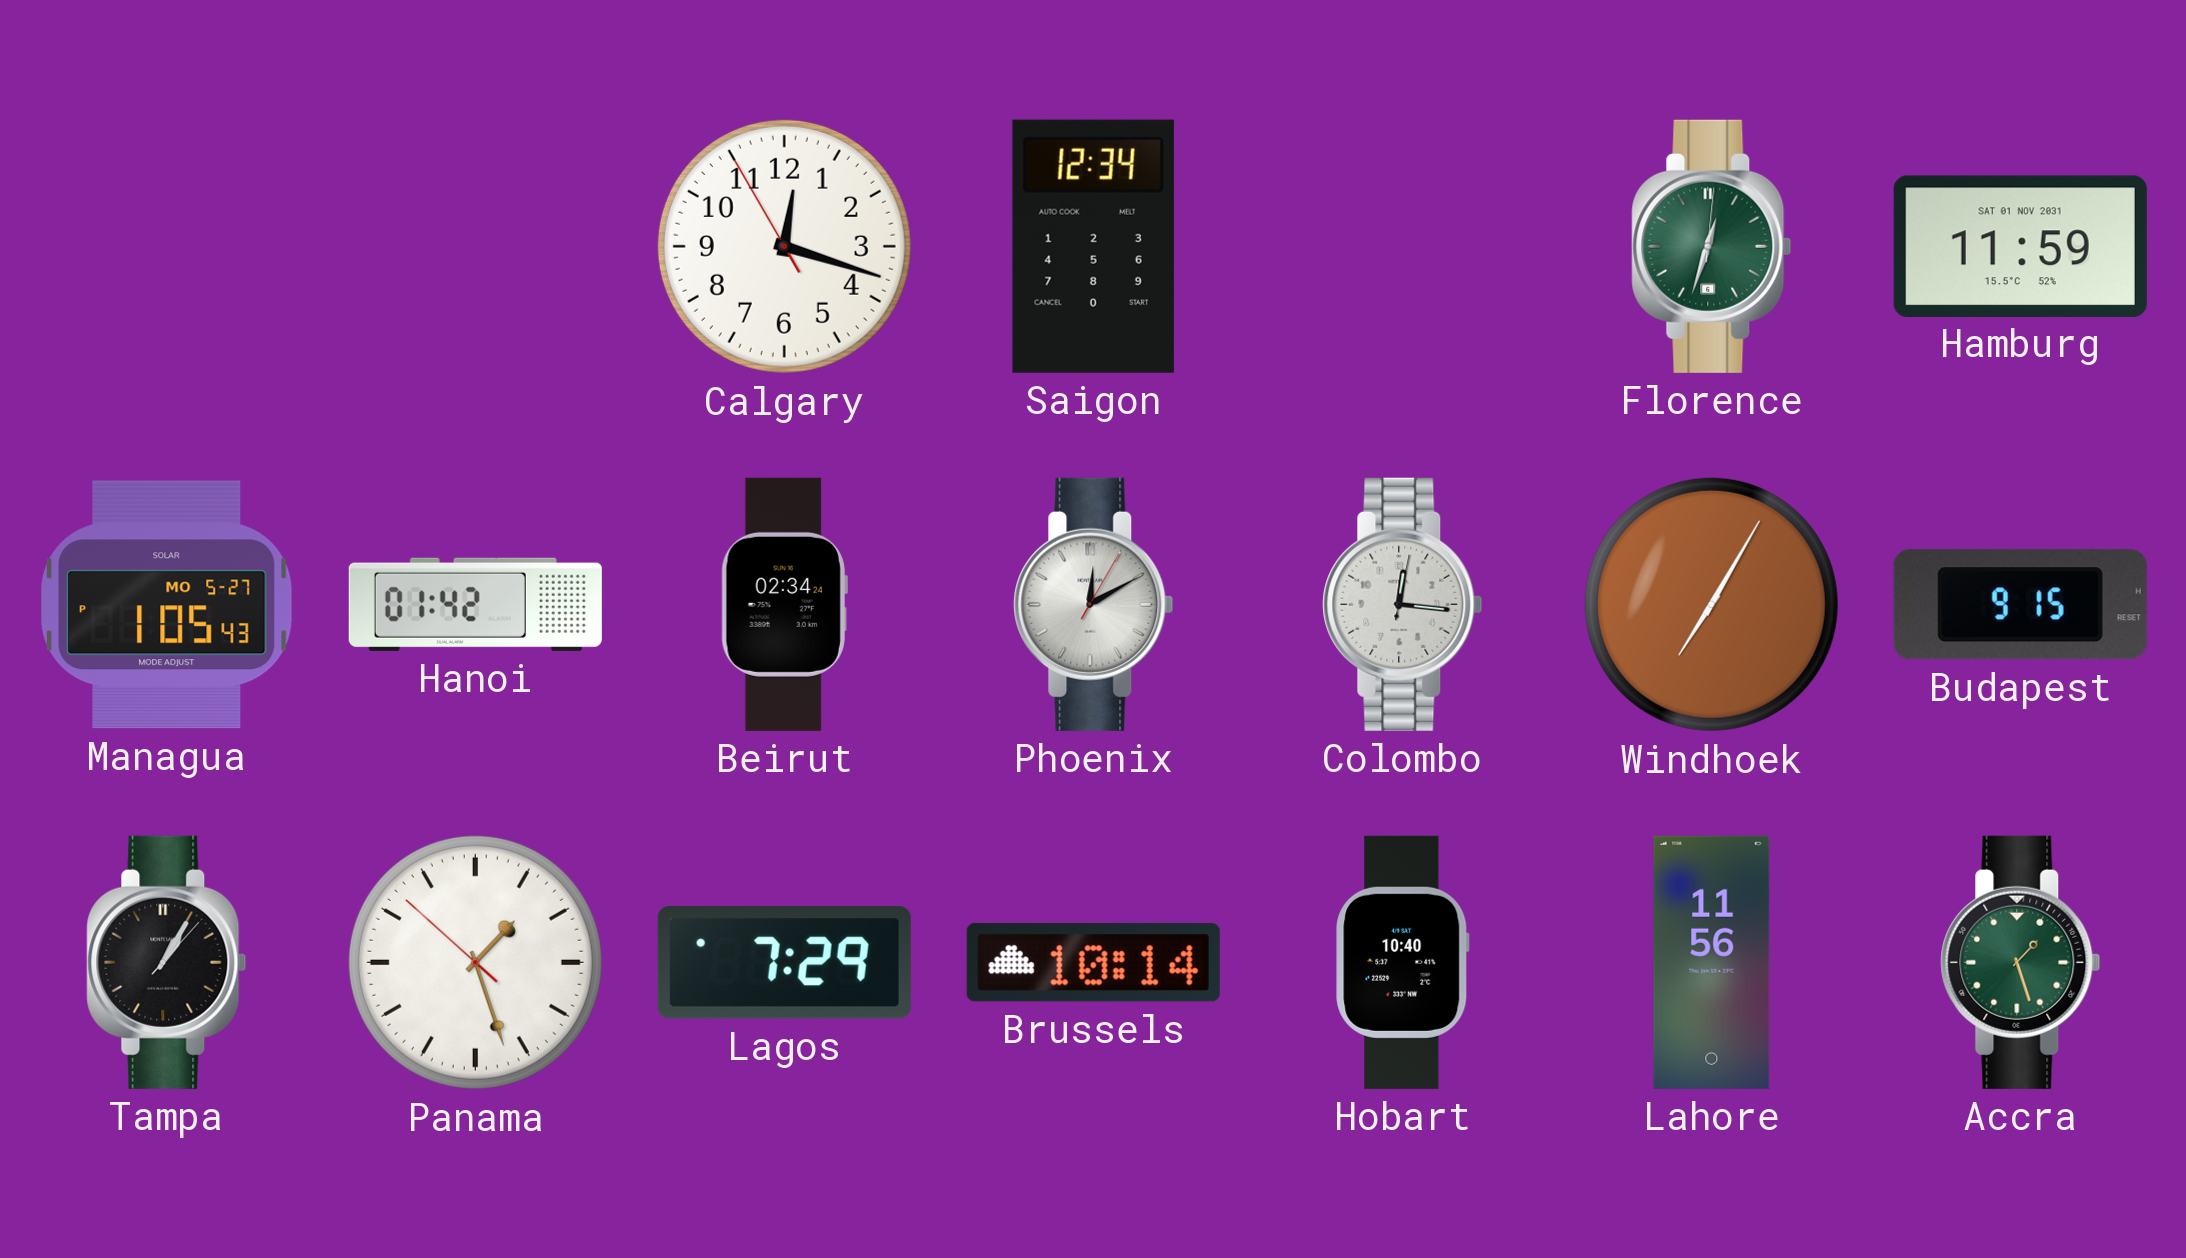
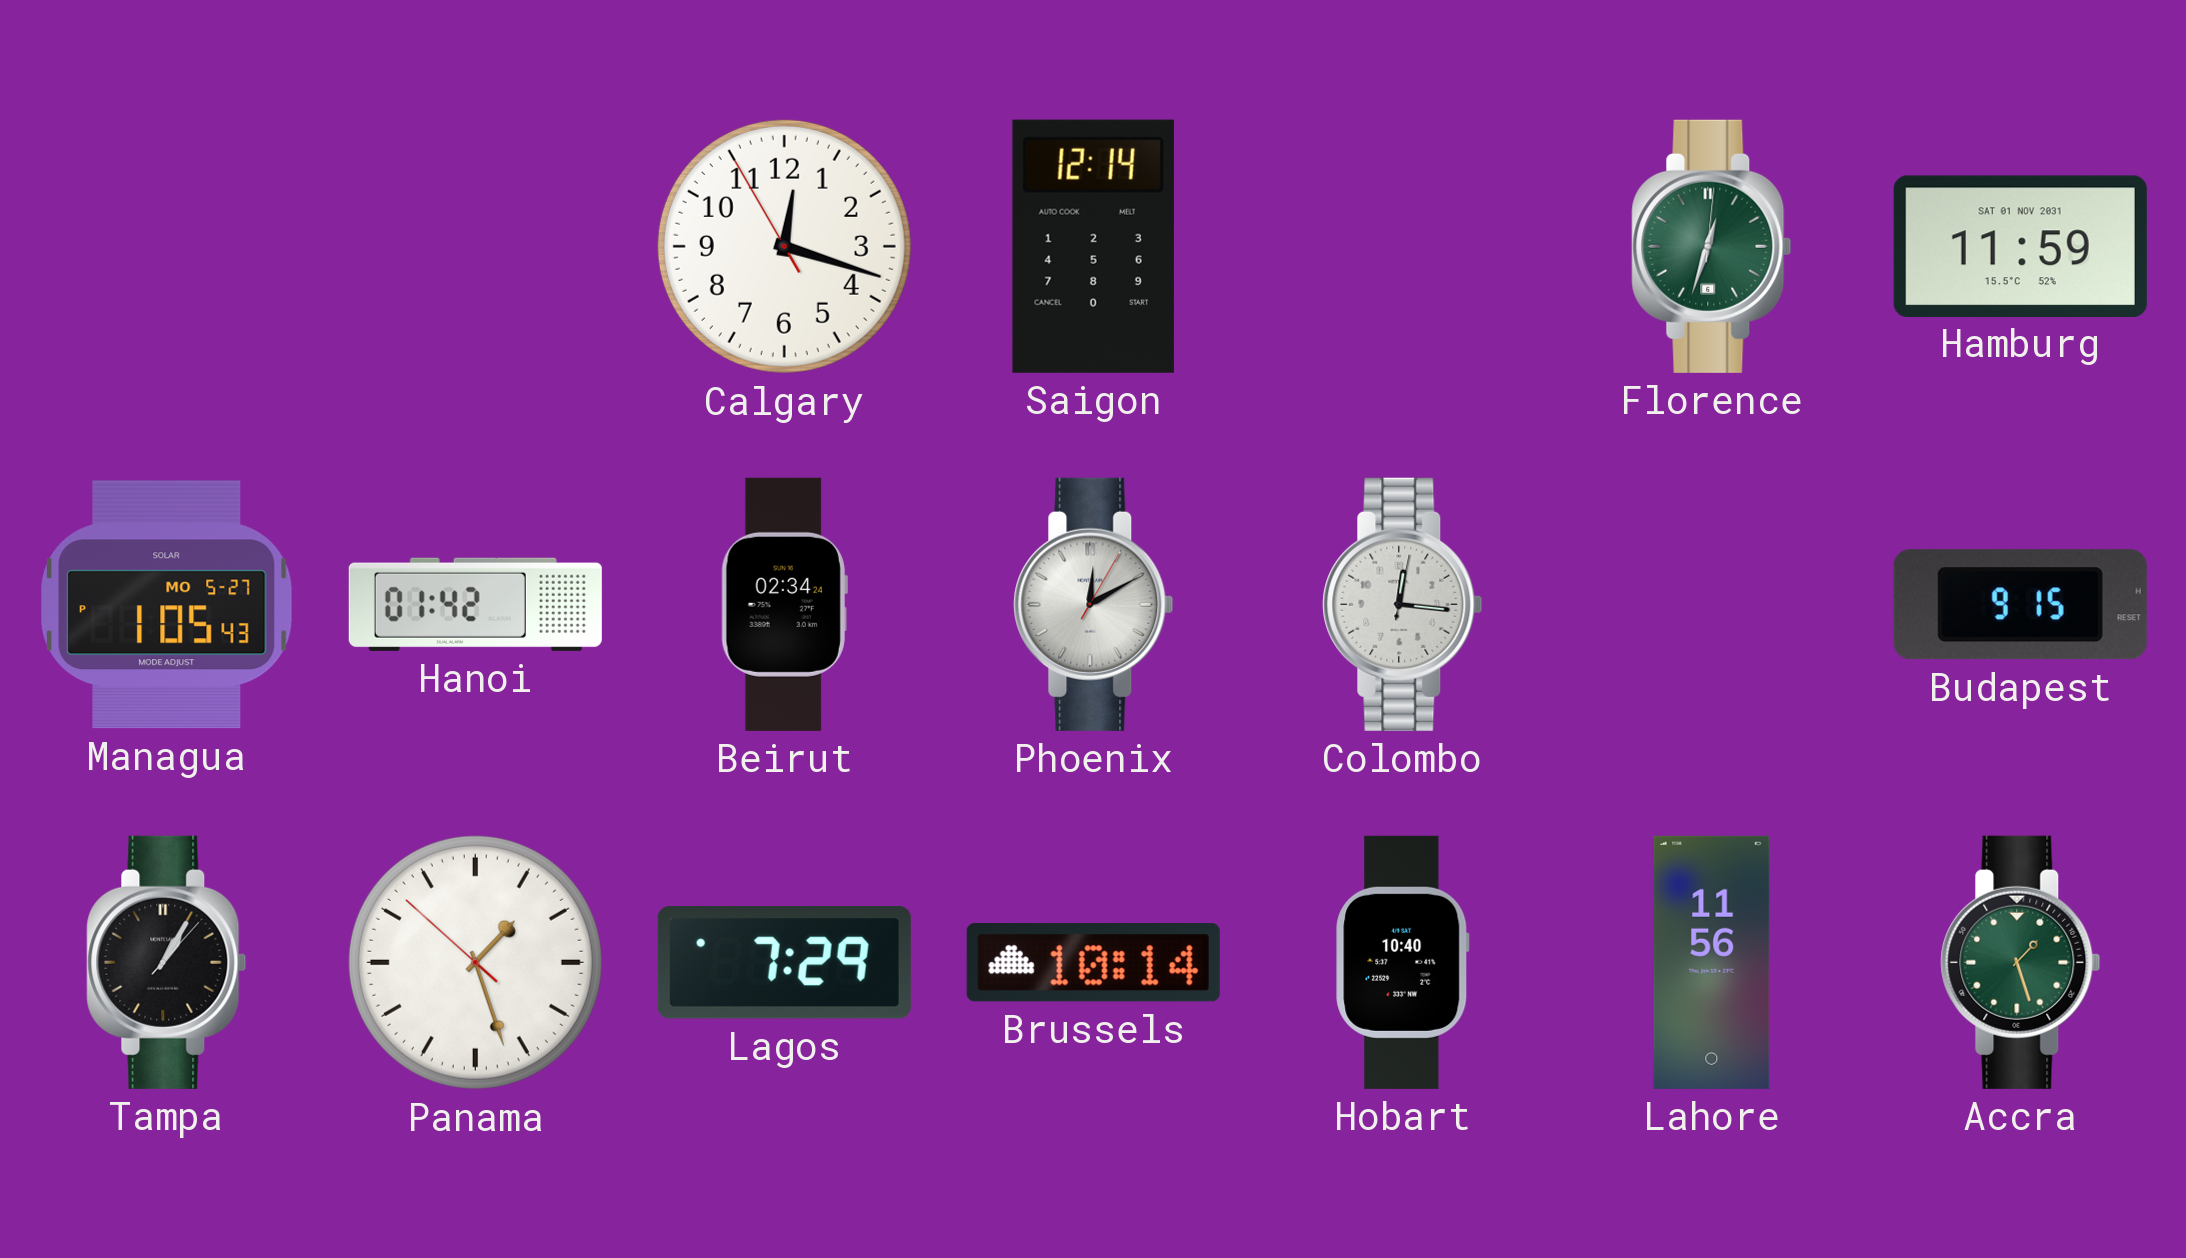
Saigon: 12:34 -> 12:14
Windhoek: 7:05 -> none
